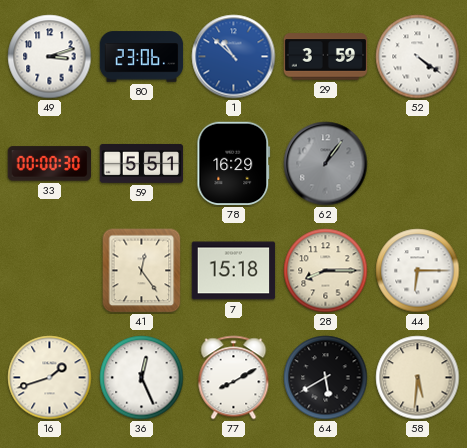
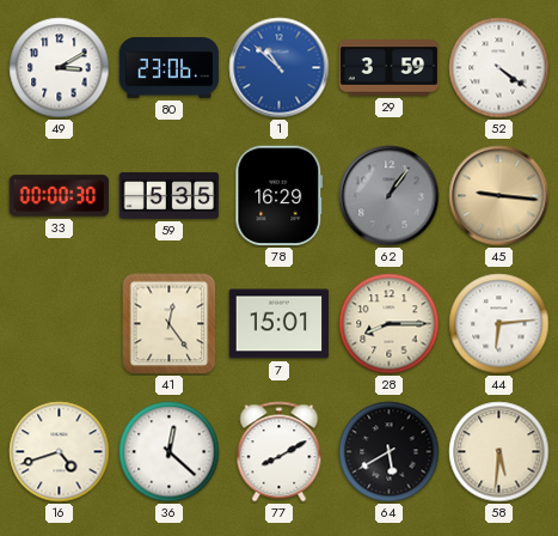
49: 3:12 -> 3:10
59: 5:51 -> 5:35
45: none -> 9:16
7: 15:18 -> 15:01
44: 6:15 -> 6:14
16: 1:42 -> 4:42
36: 12:26 -> 12:22
